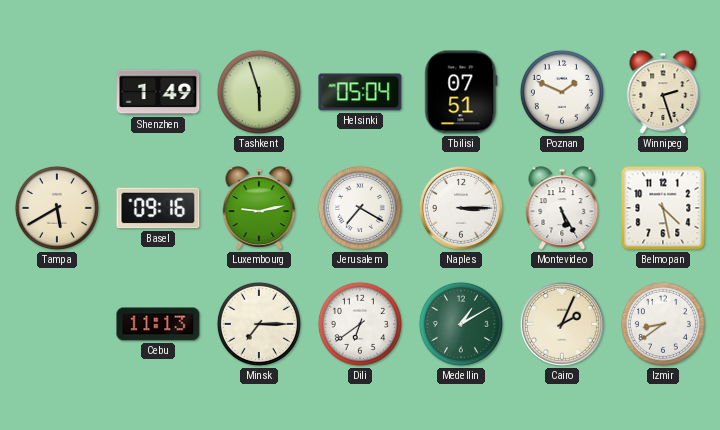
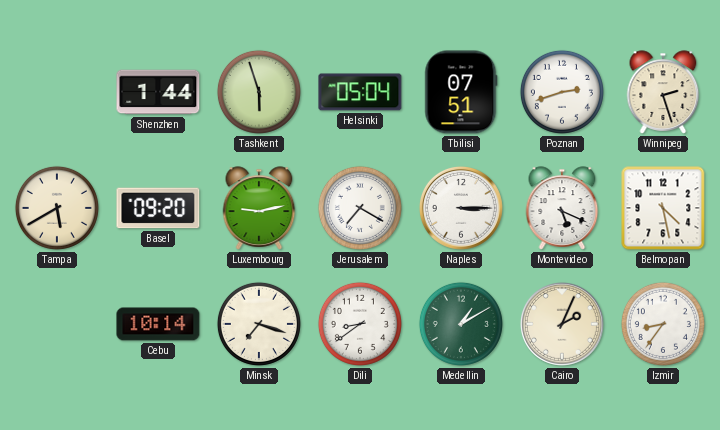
Shenzhen: 1:49 -> 1:44
Poznan: 1:49 -> 2:42
Basel: 09:16 -> 09:20
Montevideo: 5:25 -> 5:19
Cebu: 11:13 -> 10:14
Minsk: 7:15 -> 7:18
Dili: 6:39 -> 8:39
Izmir: 8:39 -> 8:36
